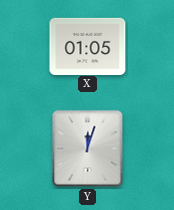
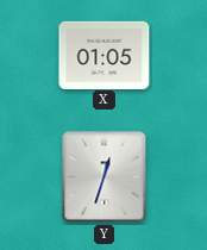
Y: 12:03 -> 12:33
